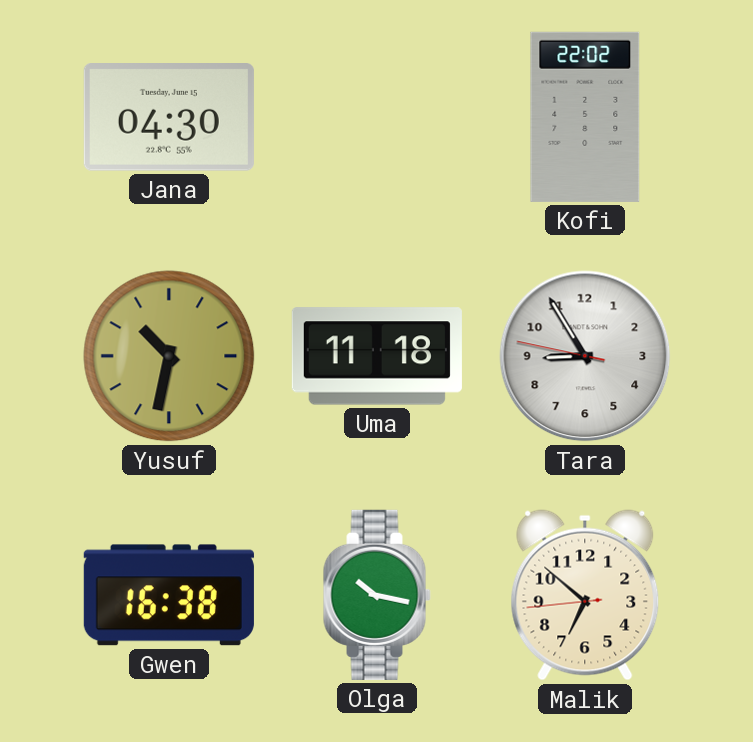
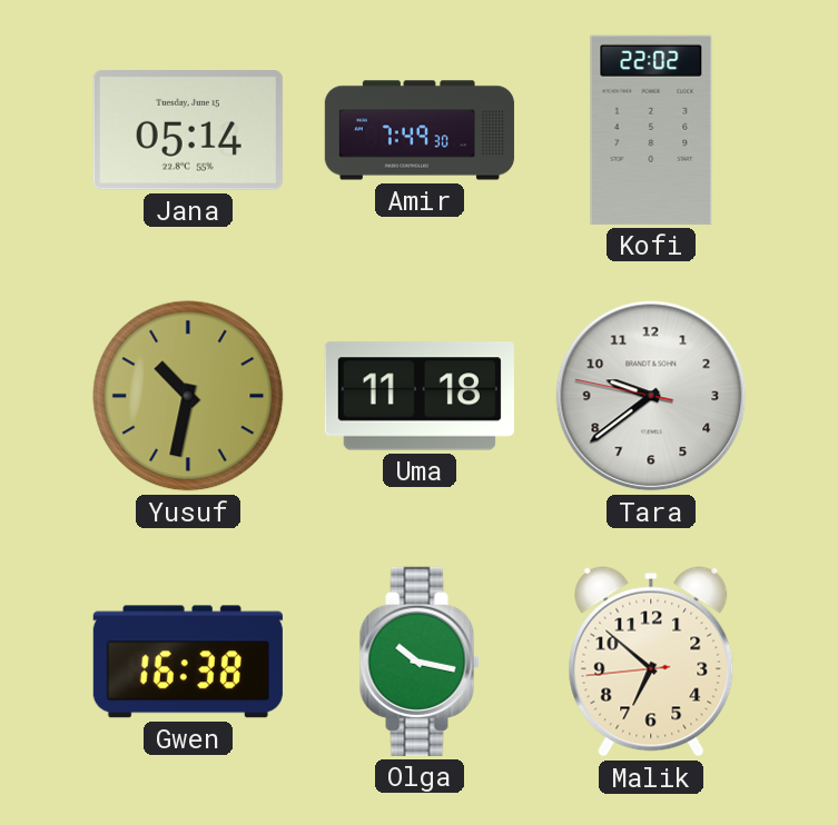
Jana: 04:30 -> 05:14
Amir: none -> 7:49
Tara: 8:54 -> 9:38
